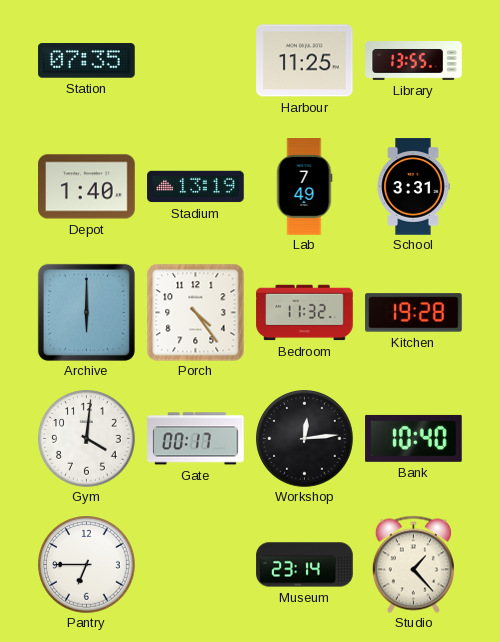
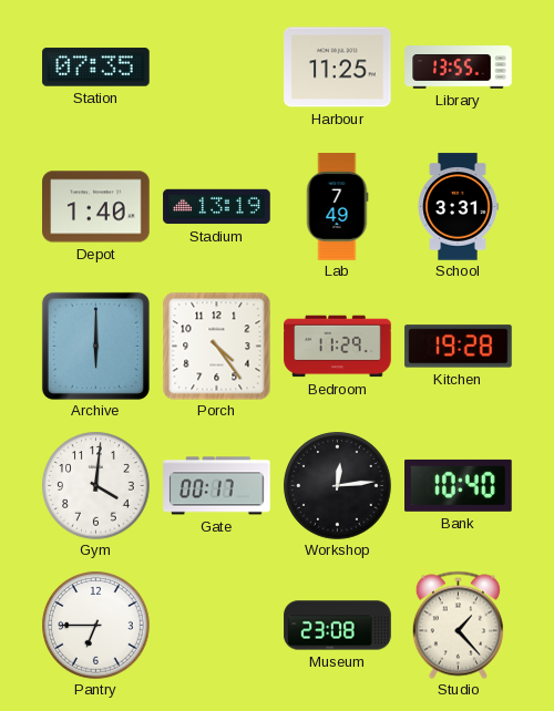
Bedroom: 11:32 -> 11:29
Museum: 23:14 -> 23:08
